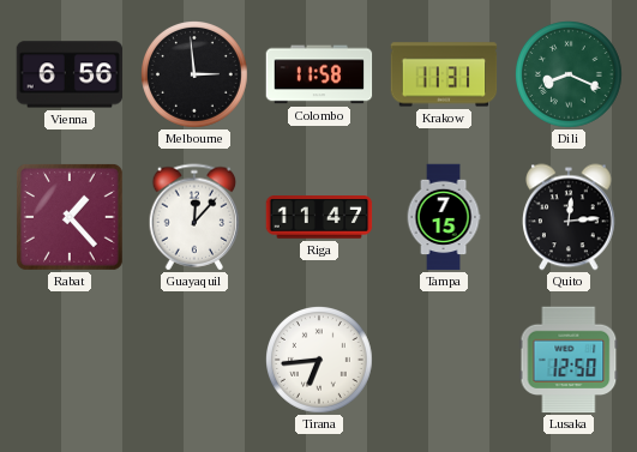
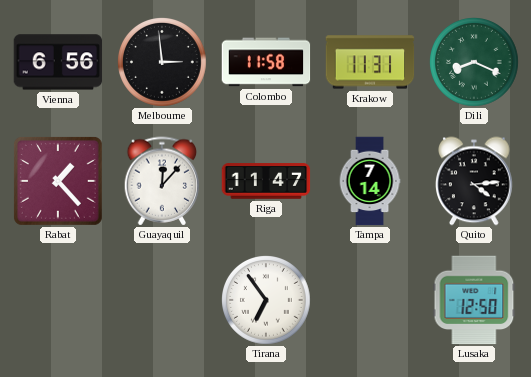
Tampa: 7:15 -> 7:14
Quito: 12:14 -> 4:14
Tirana: 6:44 -> 6:54
